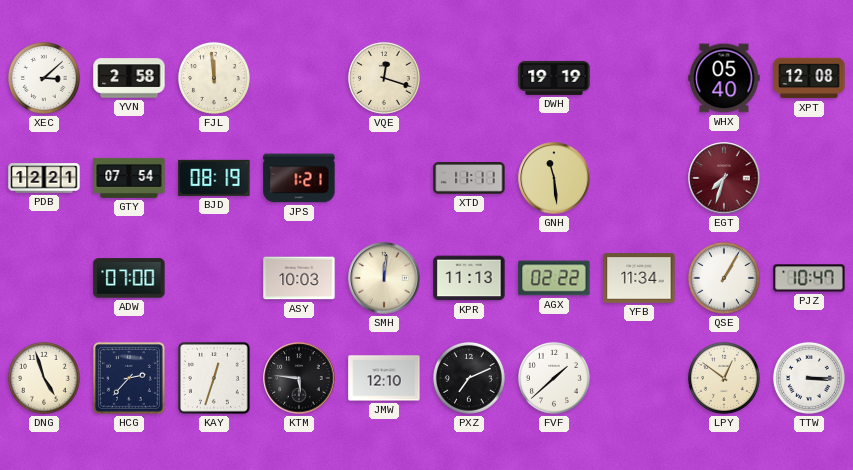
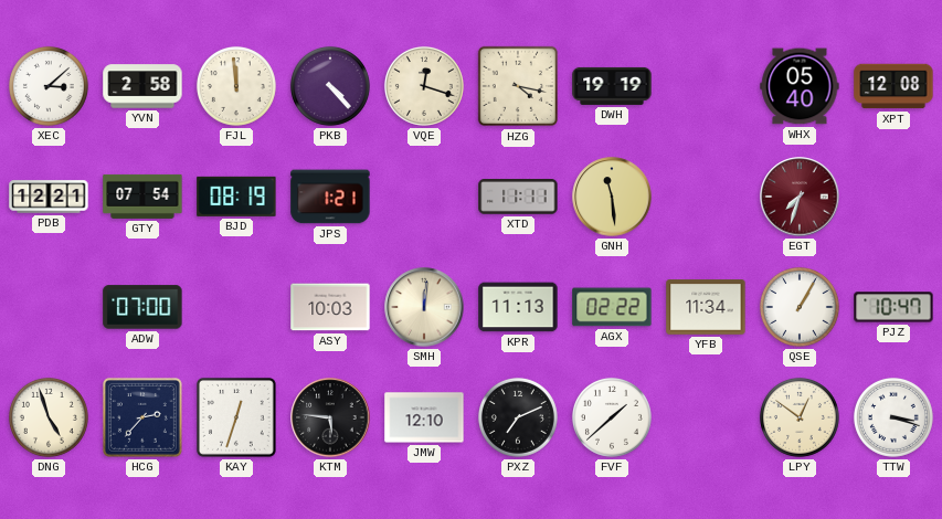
PKB: none -> 4:23
HZG: none -> 4:17
TTW: 3:15 -> 3:18
